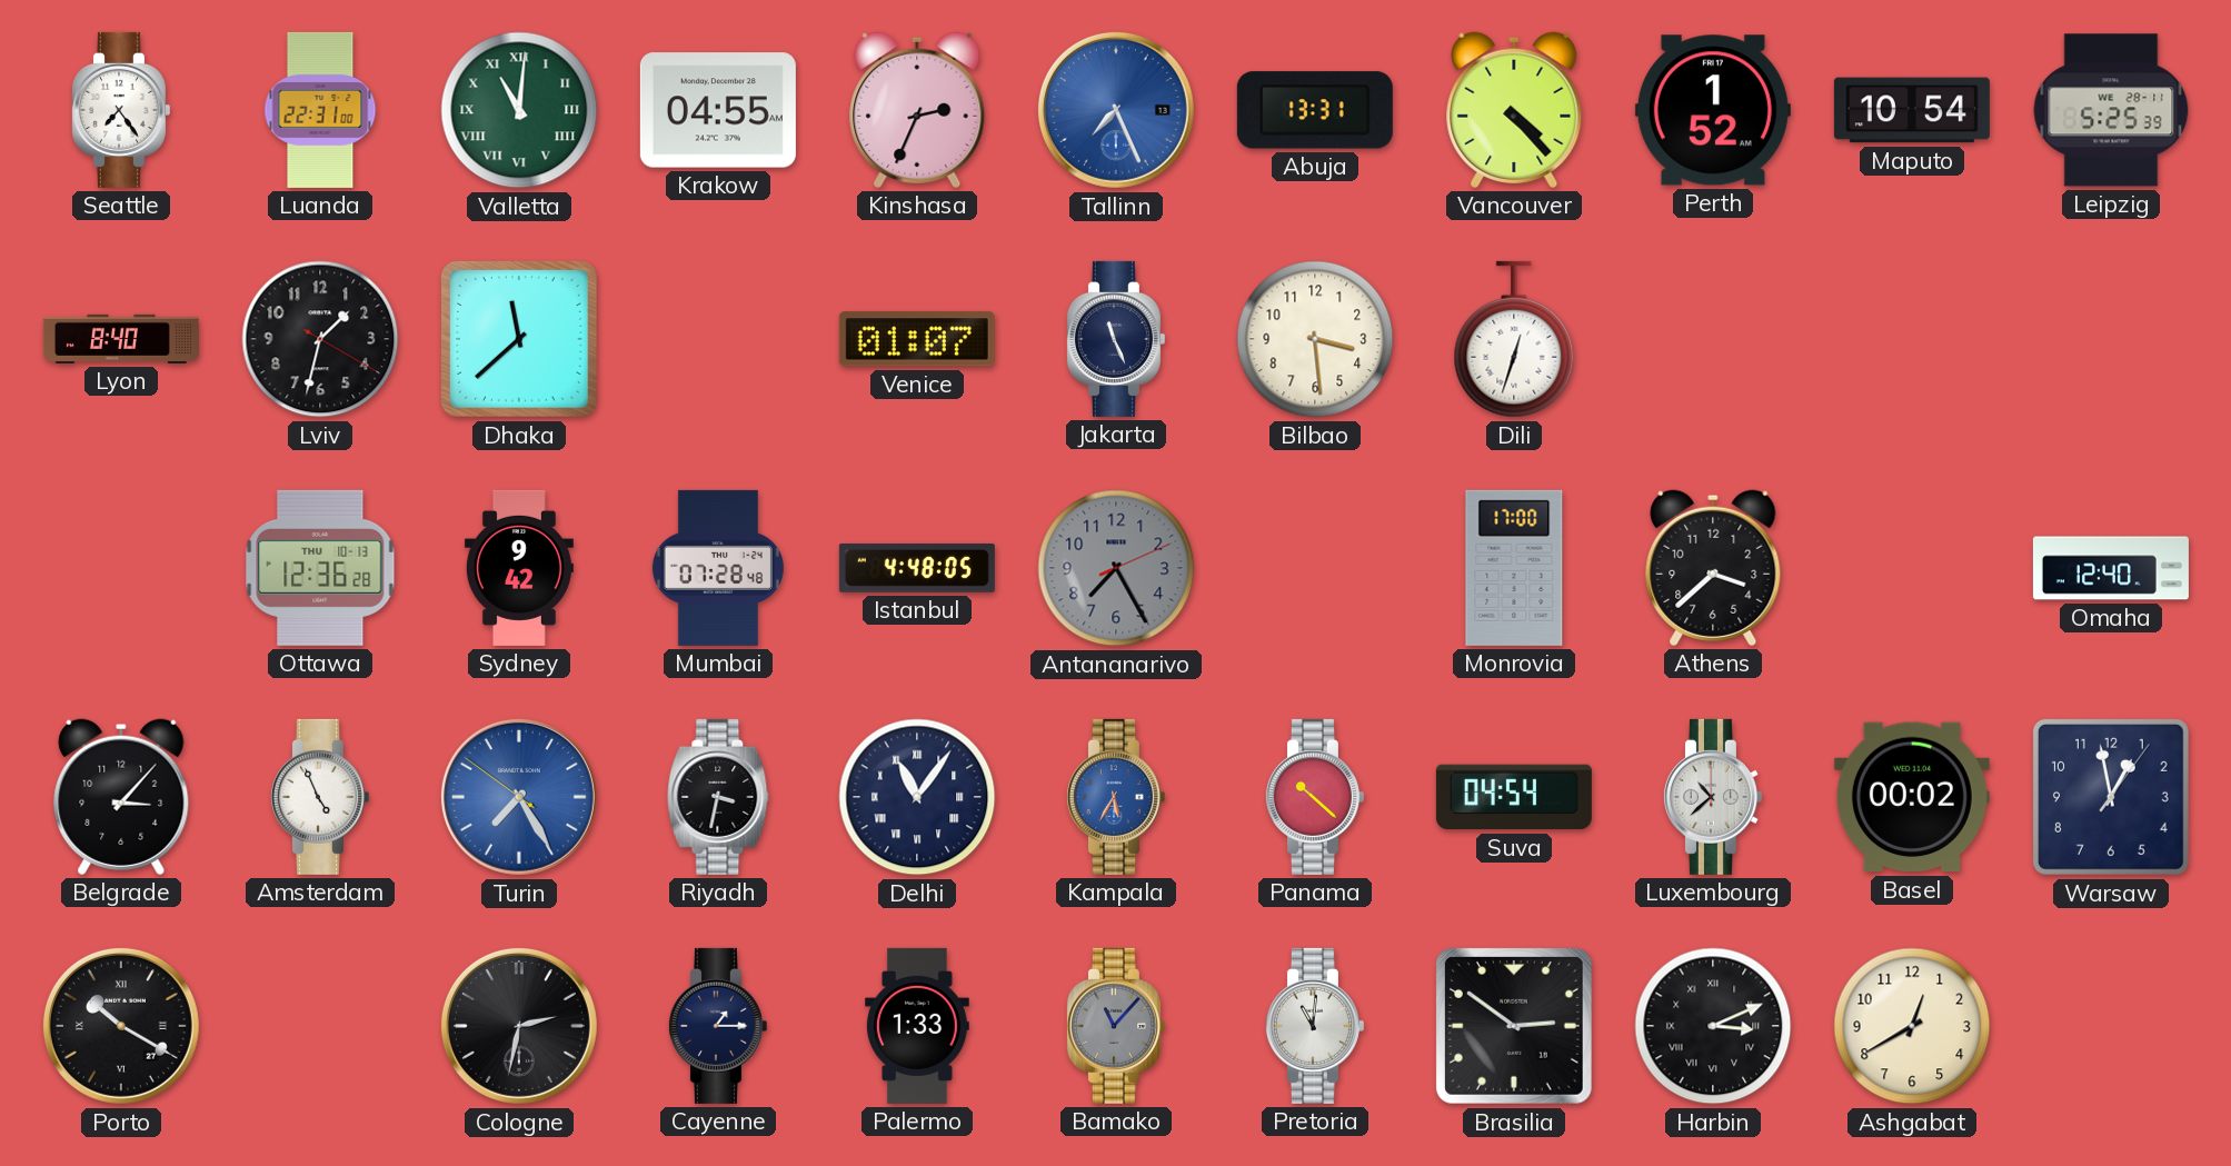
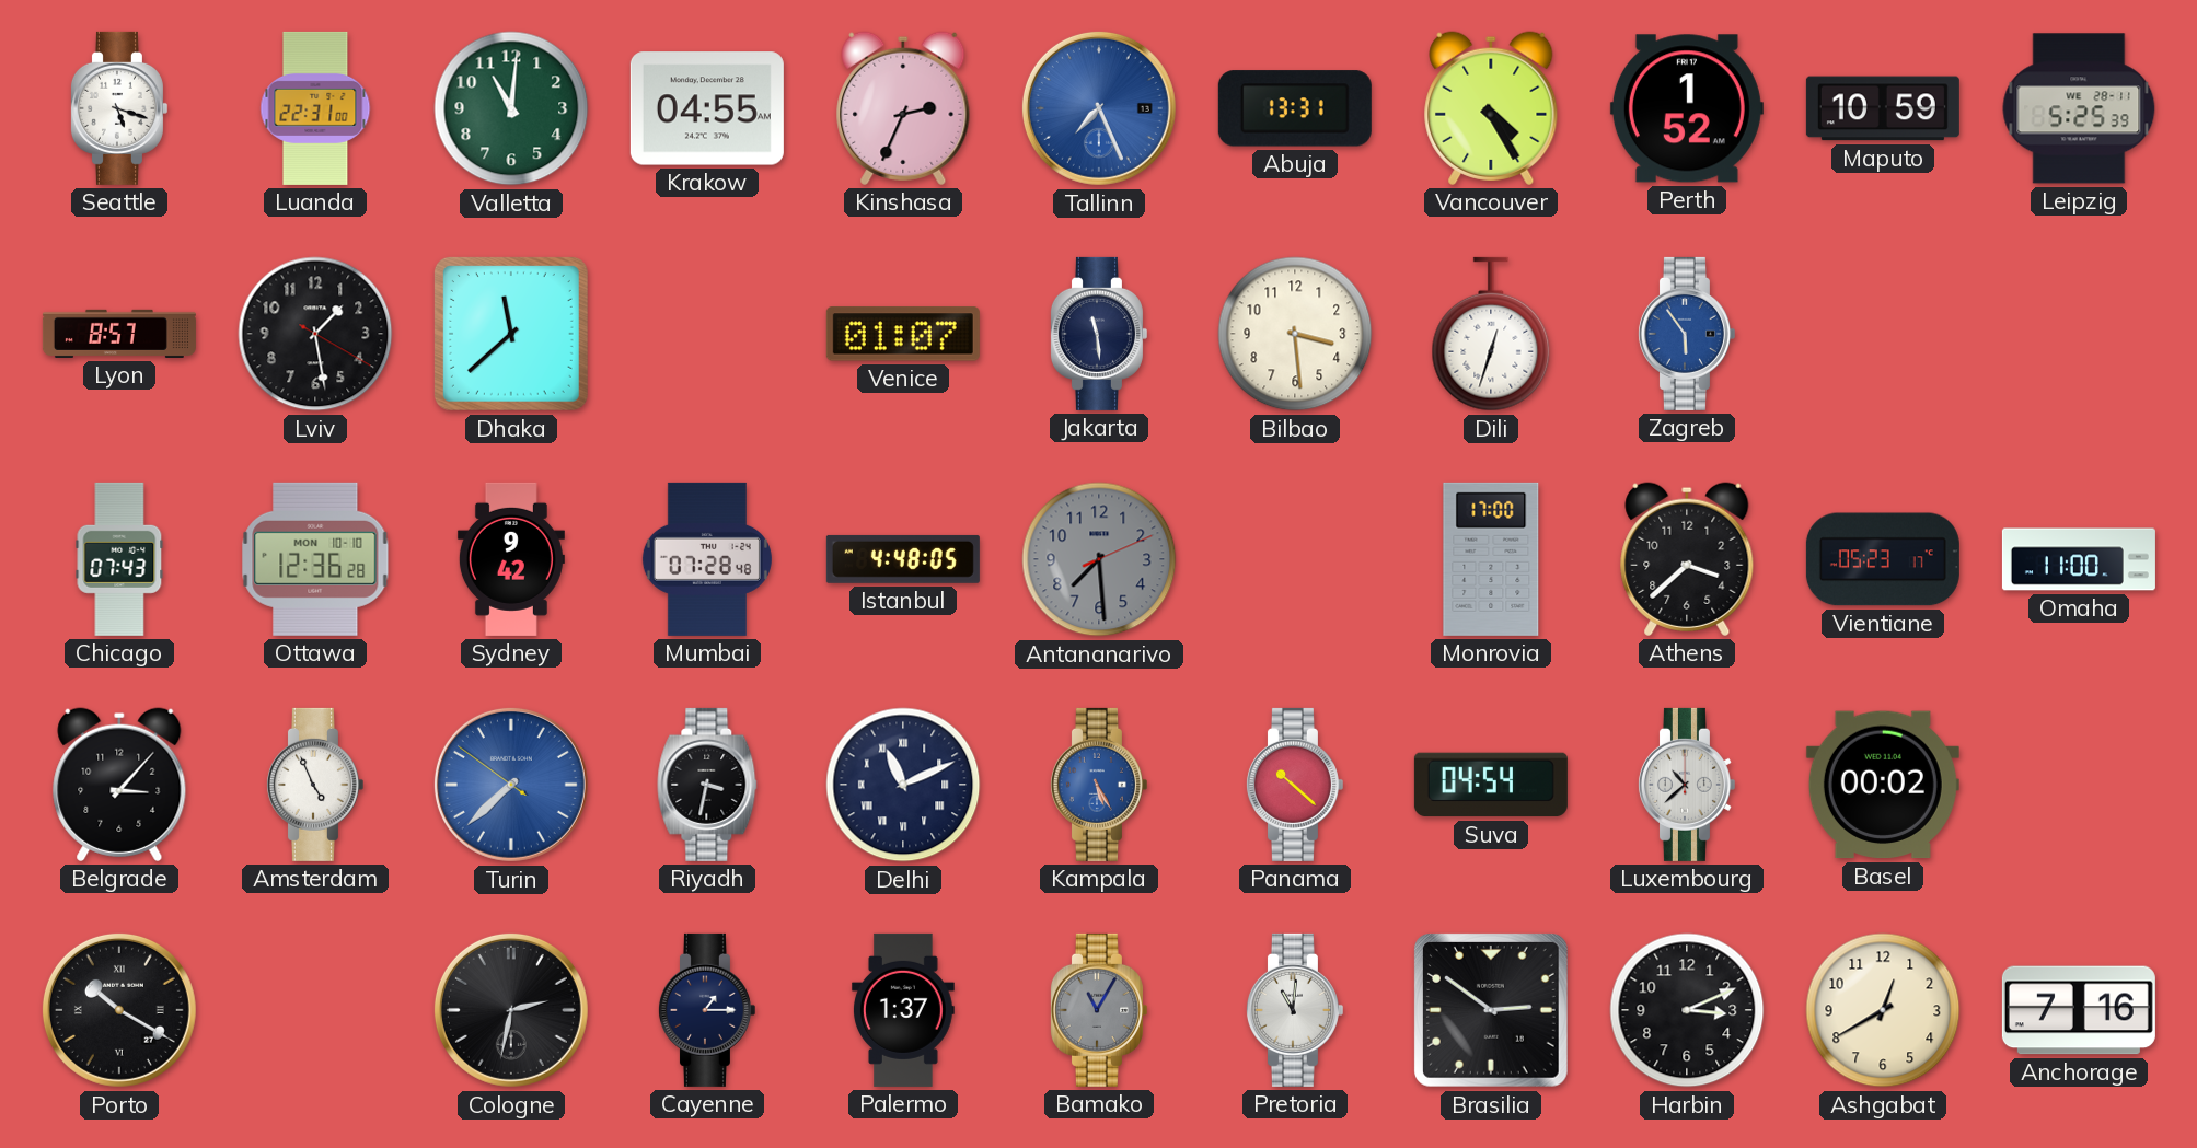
Seattle: 7:24 -> 5:18
Valletta numerals: Roman -> Arabic
Vancouver: 4:23 -> 4:25
Maputo: 10:54 -> 10:59
Lyon: 8:40 -> 8:57
Lviv: 1:32 -> 1:28
Jakarta: 11:26 -> 11:29
Zagreb: none -> 5:54
Chicago: none -> 07:43
Ottawa date: THU 10-13 -> MON 10-10
Antananarivo: 7:25 -> 7:29
Vientiane: none -> 05:23
Omaha: 12:40 -> 11:00
Turin: 7:24 -> 7:37
Delhi: 11:06 -> 11:11
Kampala: 5:35 -> 5:25
Warsaw: 12:58 -> none
Palermo: 1:33 -> 1:37
Bamako: 11:07 -> 11:05
Harbin numerals: Roman -> Arabic
Anchorage: none -> 7:16
